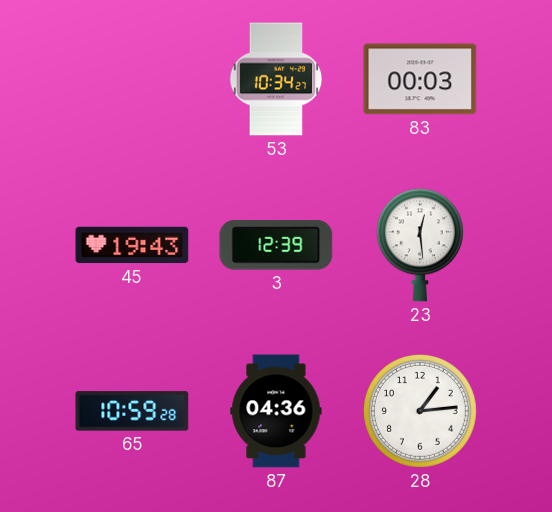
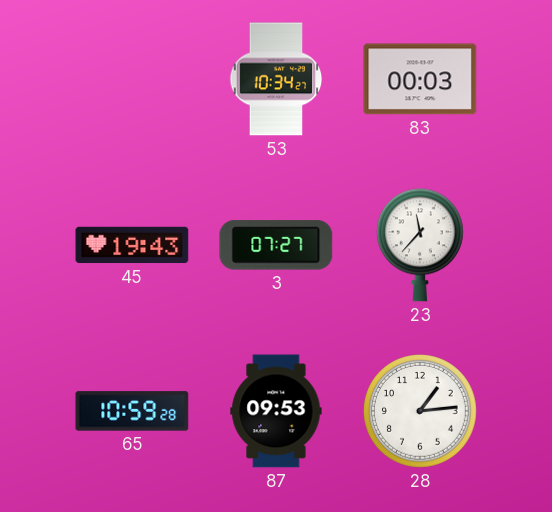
3: 12:39 -> 07:27
23: 12:29 -> 11:37
87: 04:36 -> 09:53
